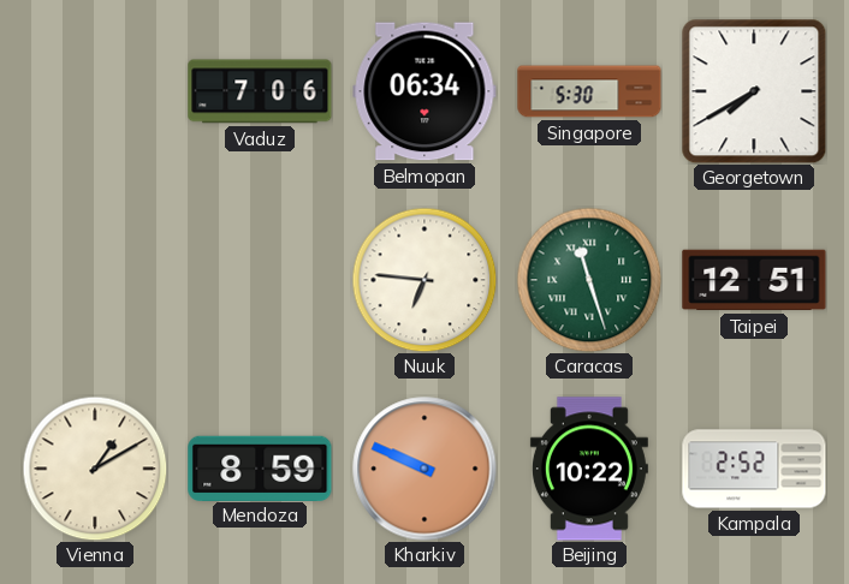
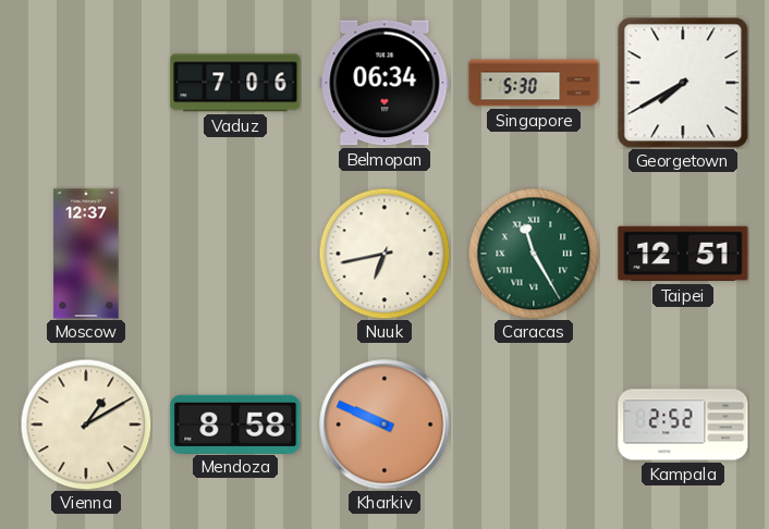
Moscow: none -> 12:37
Nuuk: 6:46 -> 6:43
Caracas: 11:27 -> 11:25
Mendoza: 8:59 -> 8:58
Beijing: 10:22 -> none
